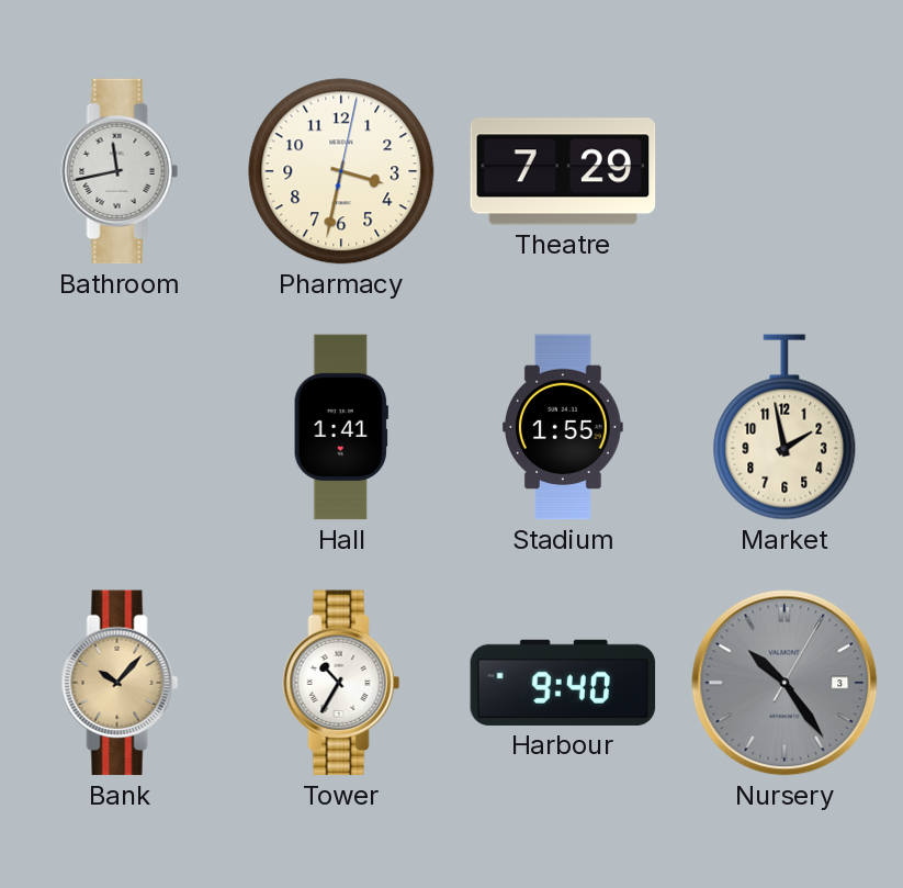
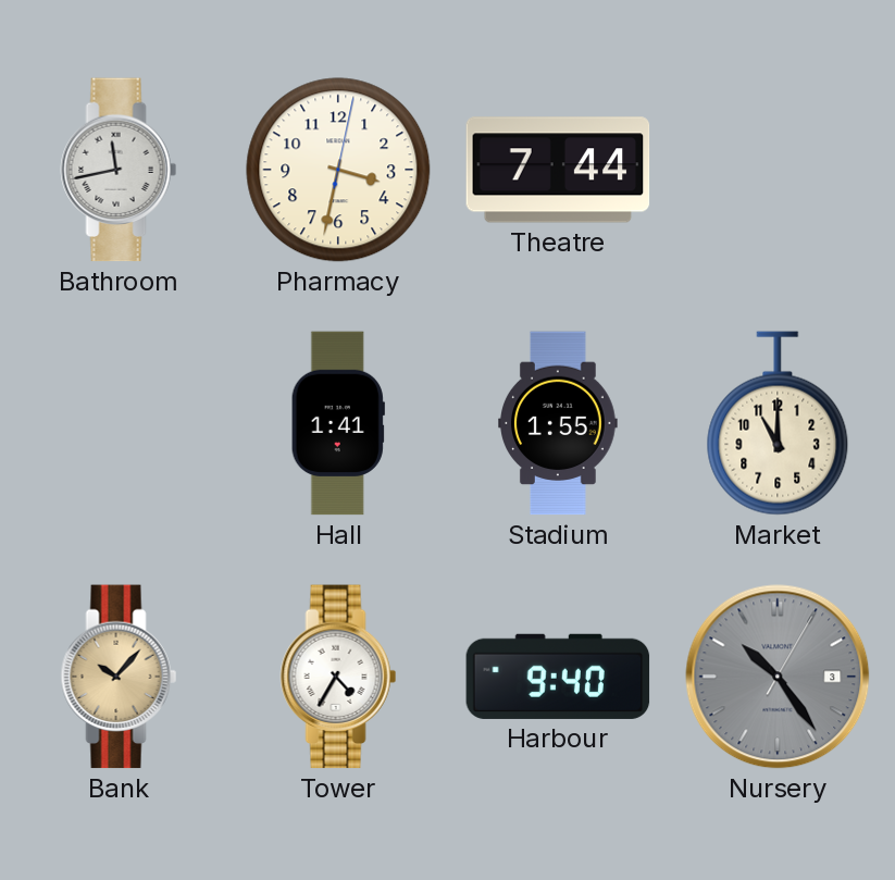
Theatre: 7:29 -> 7:44
Market: 1:58 -> 11:00
Tower: 10:35 -> 4:35
